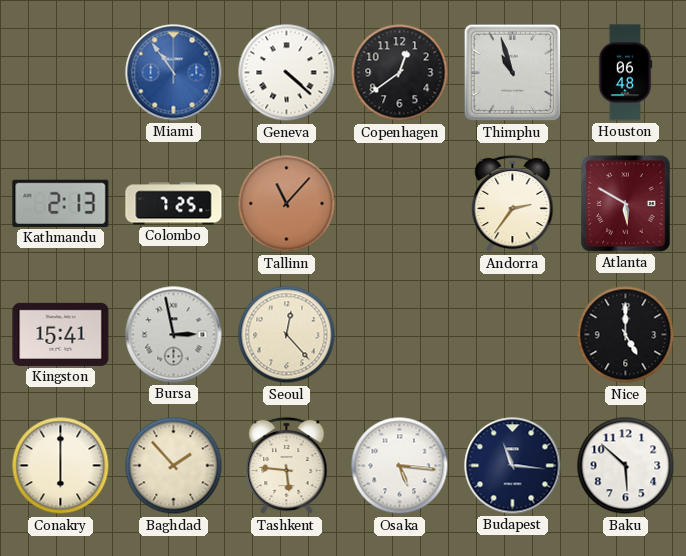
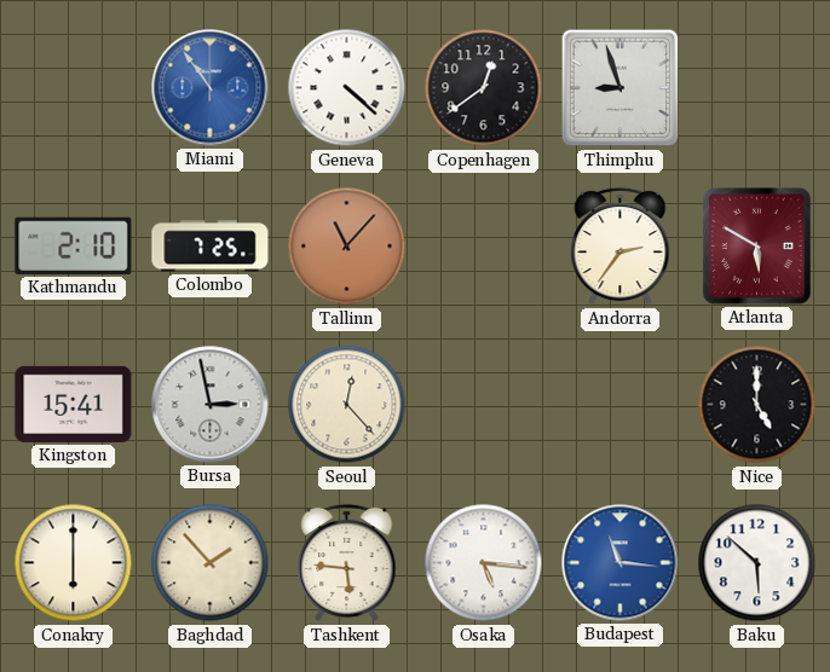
Thimphu: 10:57 -> 8:57
Houston: 06:48 -> none
Kathmandu: 2:13 -> 2:10
Budapest dial: navy -> blue
